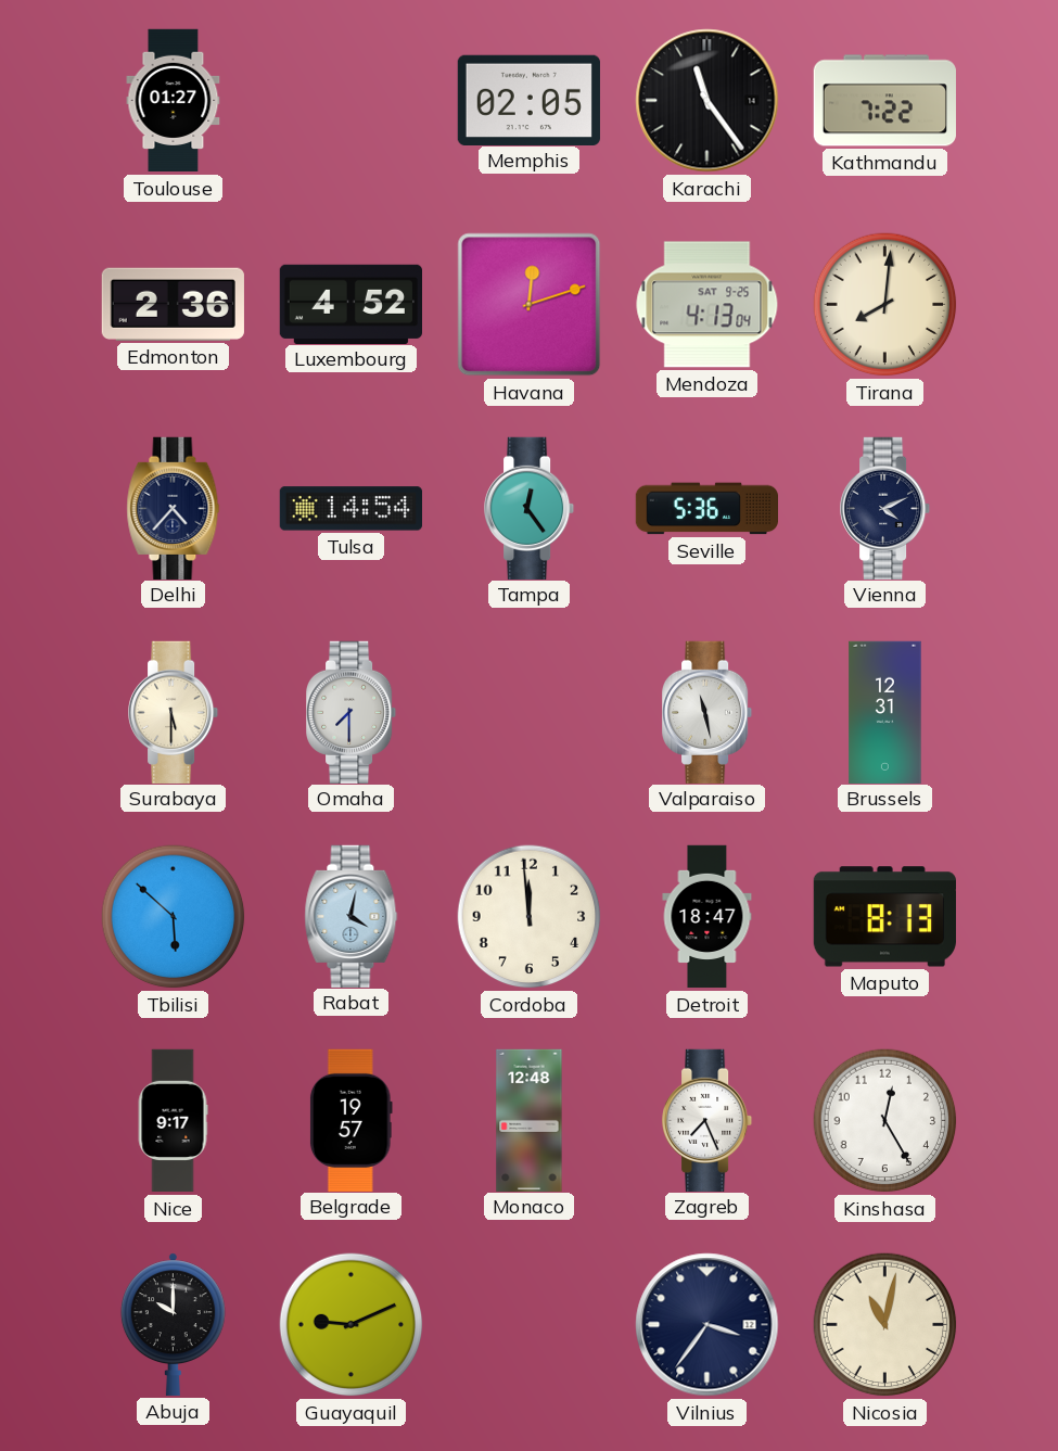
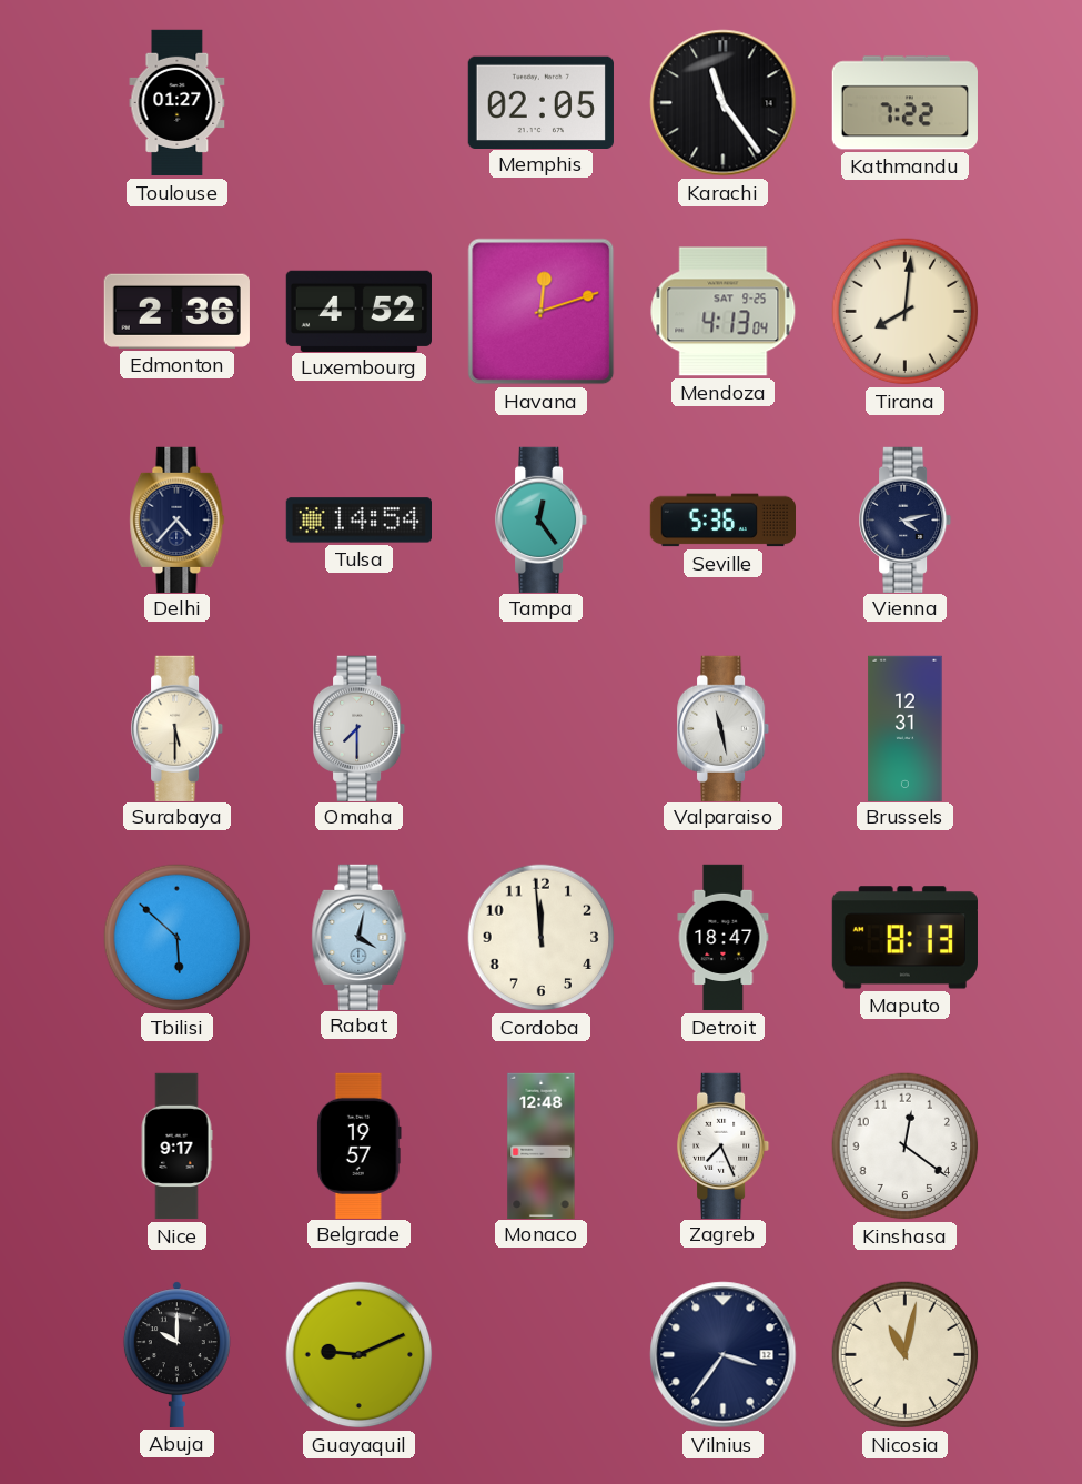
Vienna: 4:11 -> 4:13
Kinshasa: 12:25 -> 12:21
